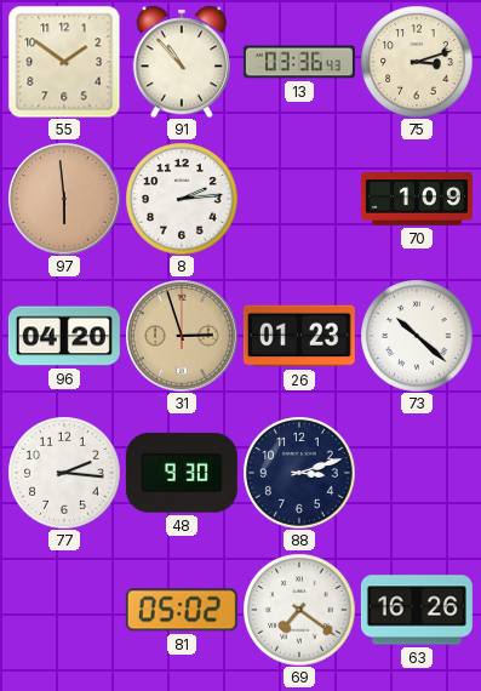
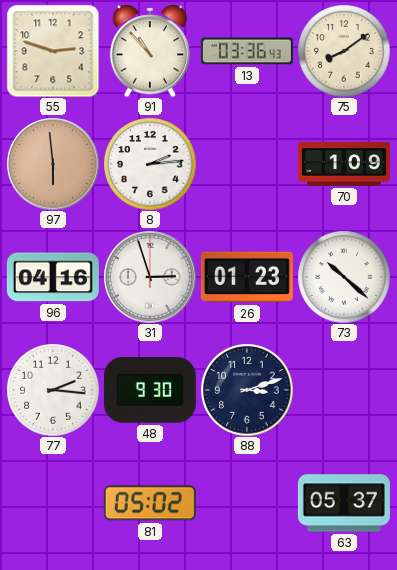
55: 1:51 -> 2:48
75: 3:12 -> 8:09
96: 04:20 -> 04:16
31 dial: champagne -> white
69: 7:21 -> none
63: 16:26 -> 05:37
